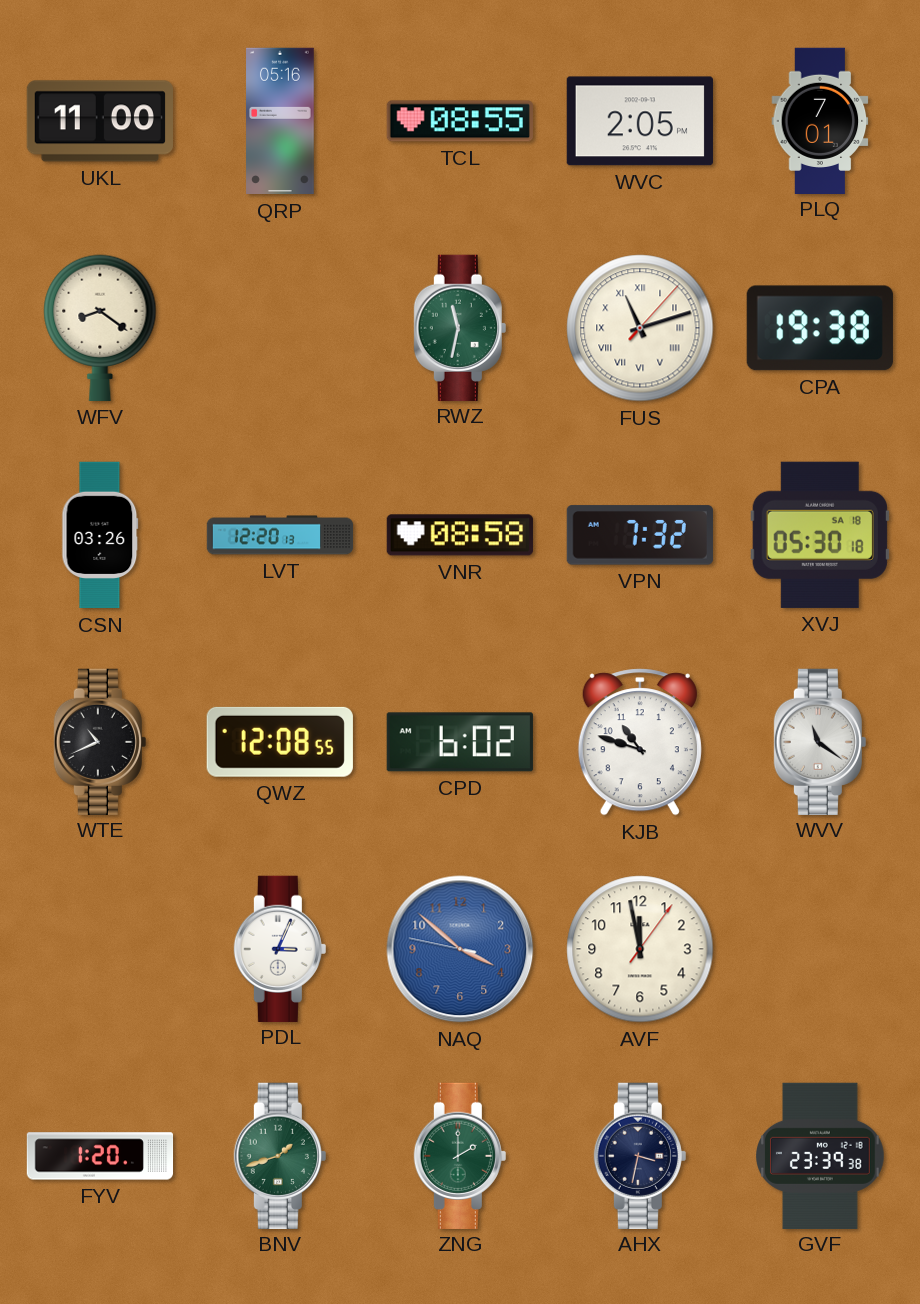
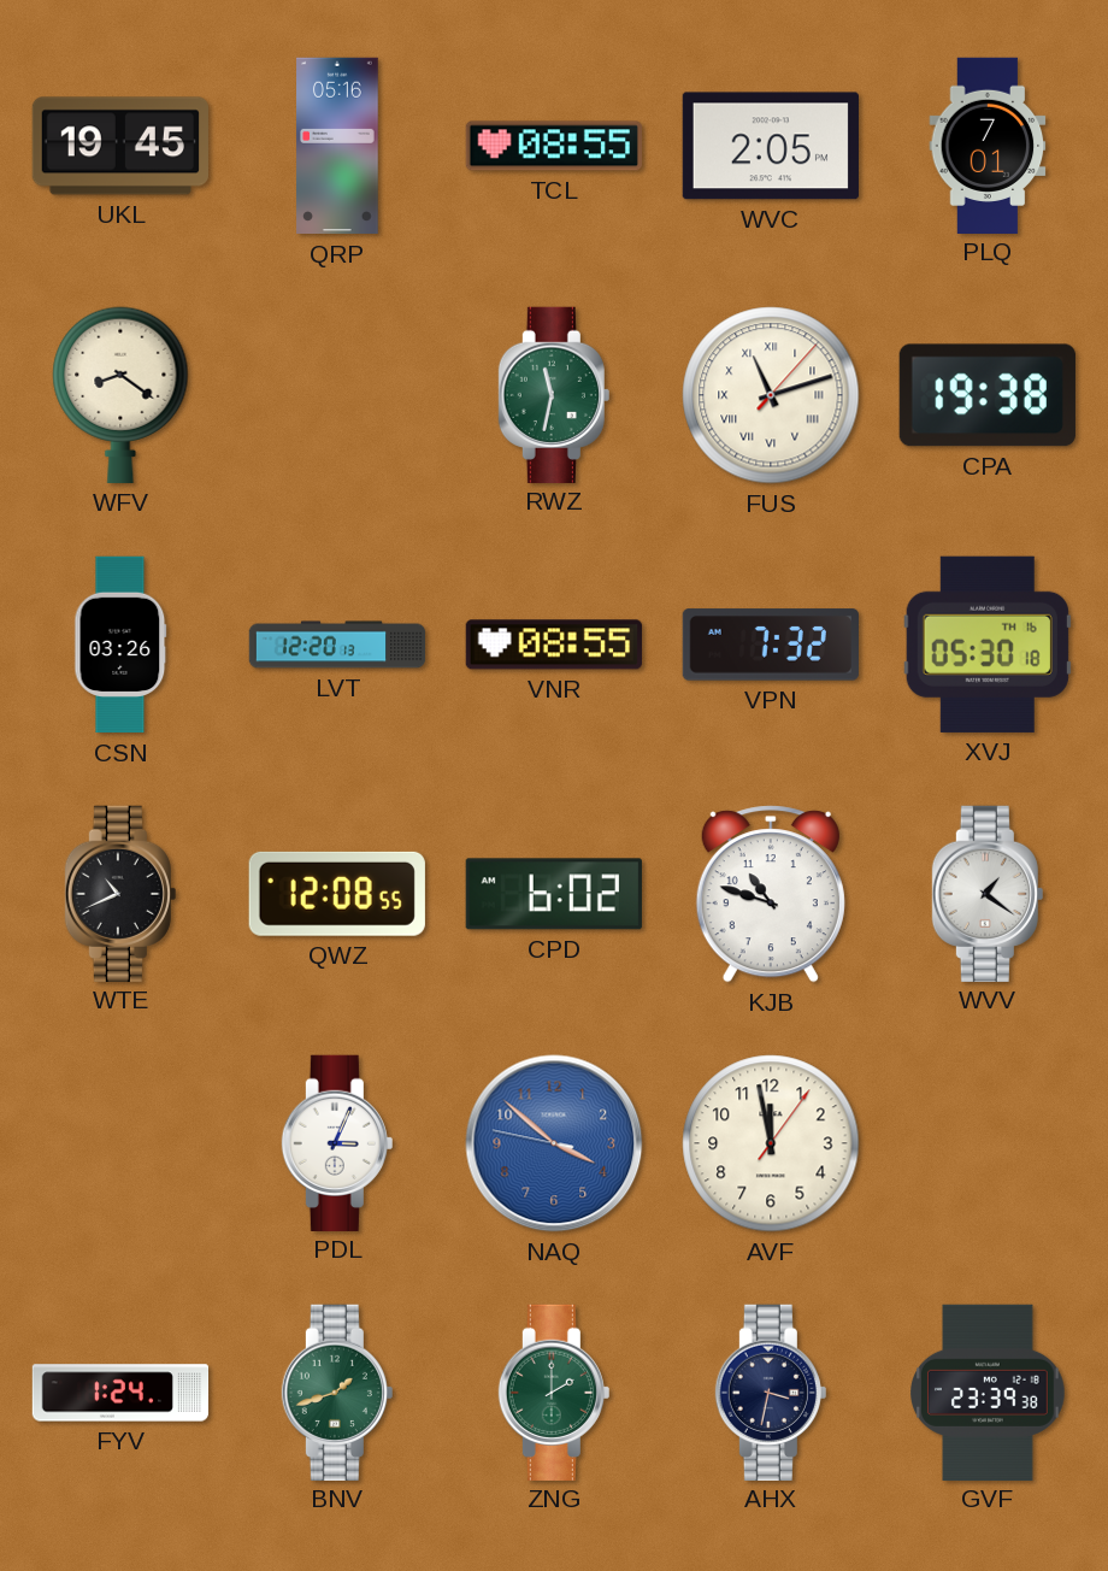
UKL: 11:00 -> 19:45
VNR: 08:58 -> 08:55
XVJ date: SA 18 -> TH 16
WVV: 11:21 -> 1:21
FYV: 1:20 -> 1:24
